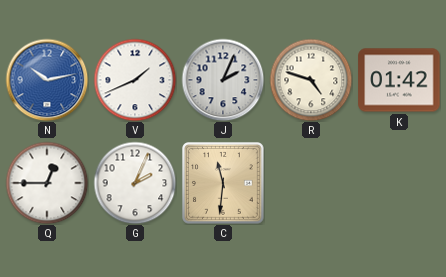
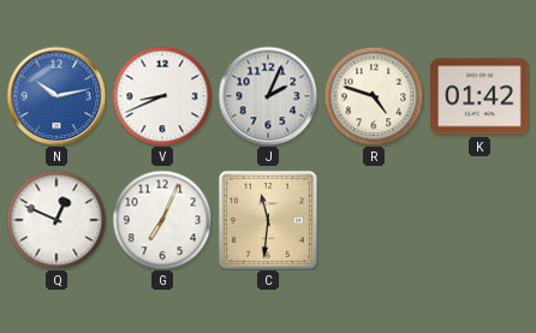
V: 1:41 -> 8:41
Q: 12:45 -> 12:49
G: 2:04 -> 7:04
